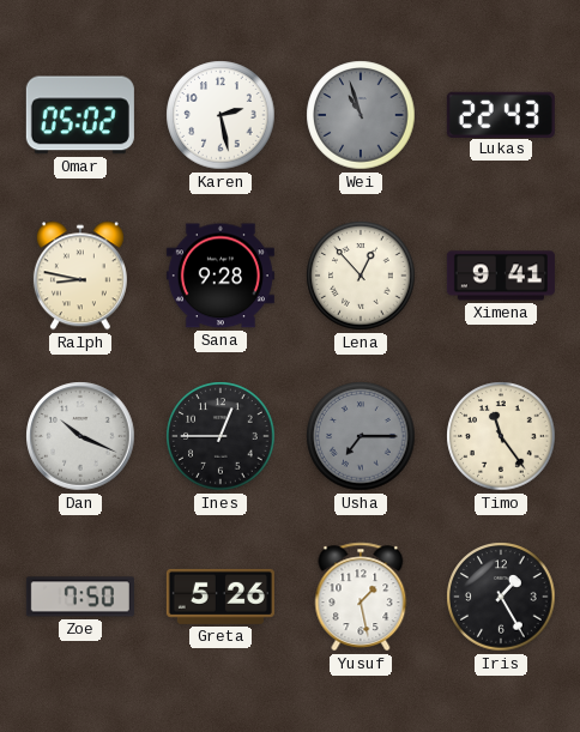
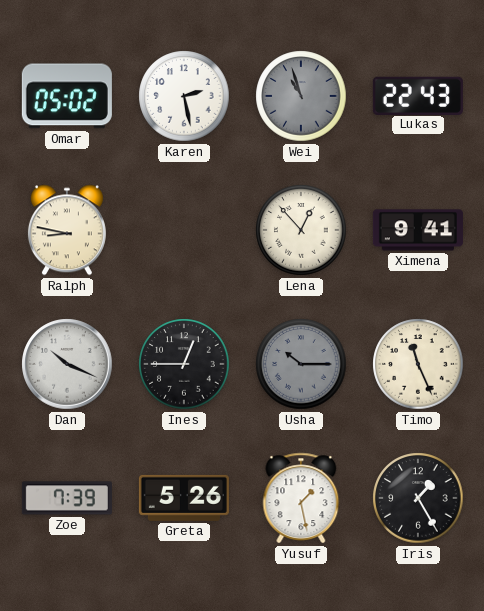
Sana: 9:28 -> none
Usha: 7:15 -> 10:15
Timo: 11:24 -> 11:26
Zoe: 7:50 -> 7:39
